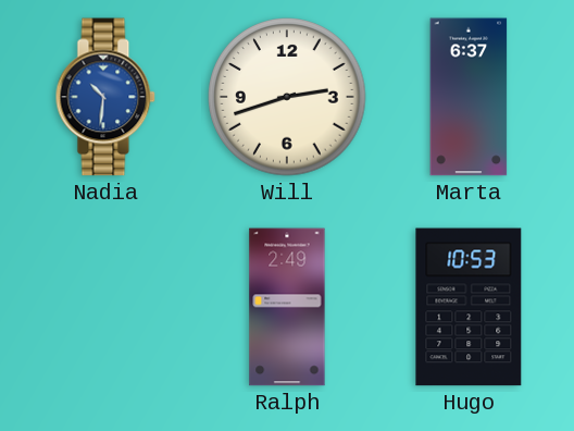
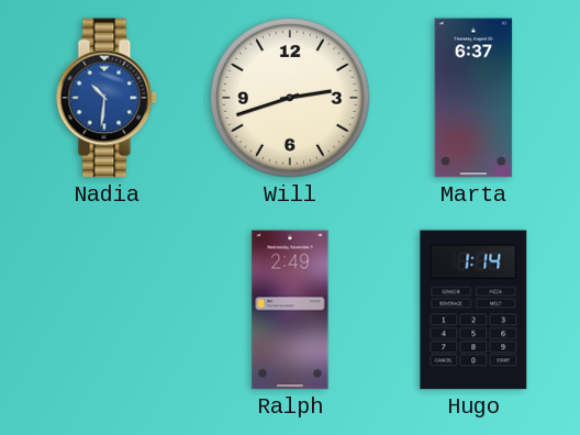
Hugo: 10:53 -> 1:14
